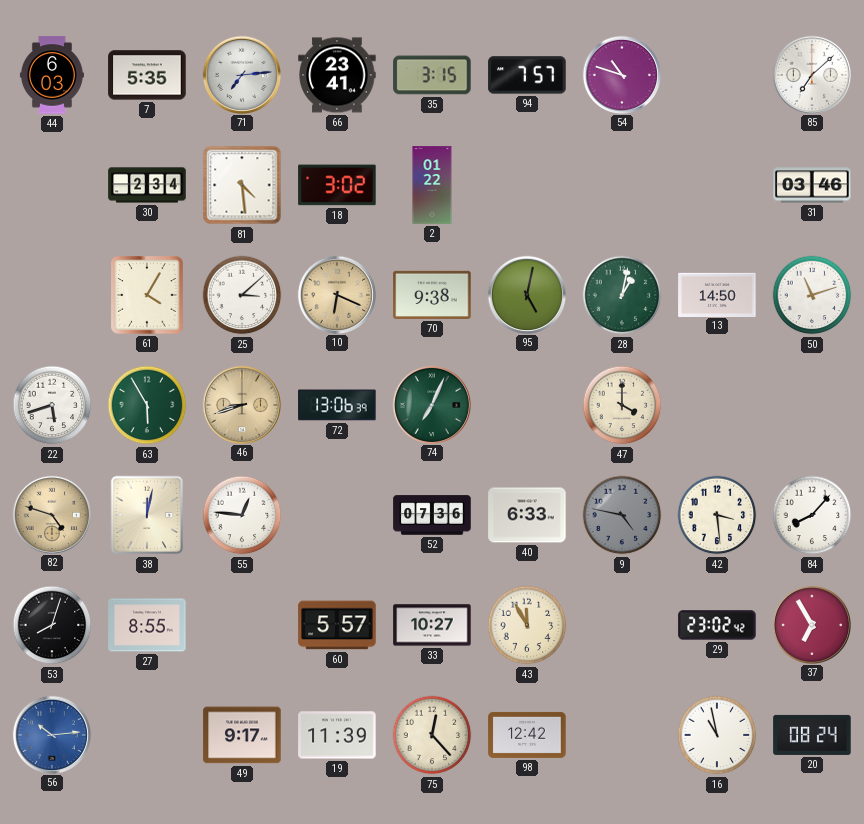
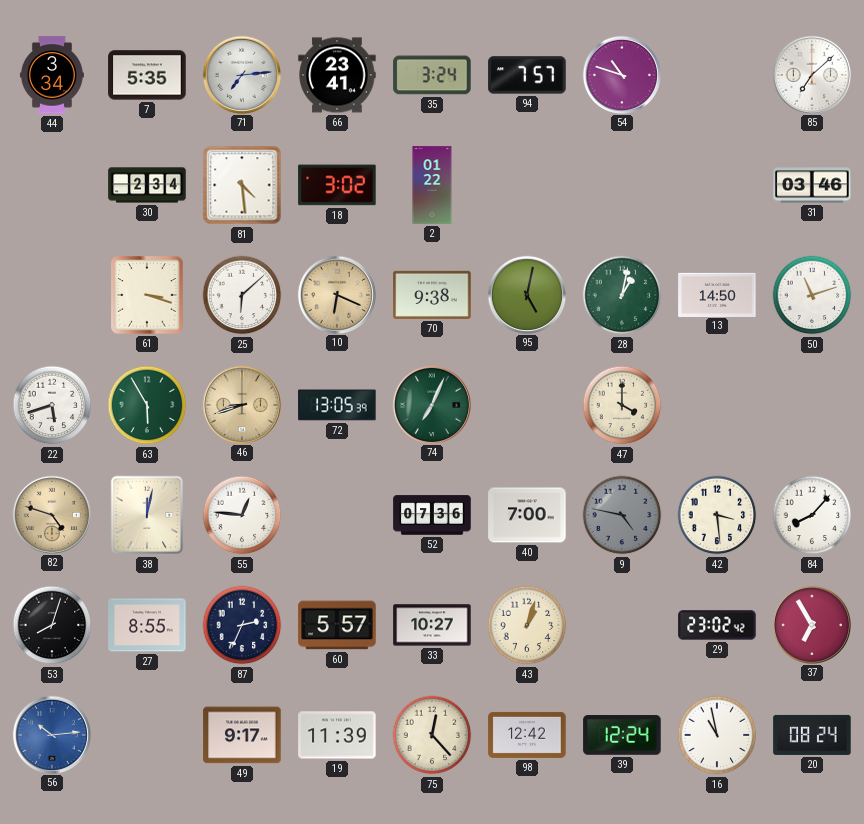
44: 6:03 -> 3:34
35: 3:15 -> 3:24
61: 4:05 -> 3:18
25: 3:08 -> 6:08
72: 13:06 -> 13:05
40: 6:33 -> 7:00
87: none -> 2:34
43: 11:55 -> 1:03
39: none -> 12:24
